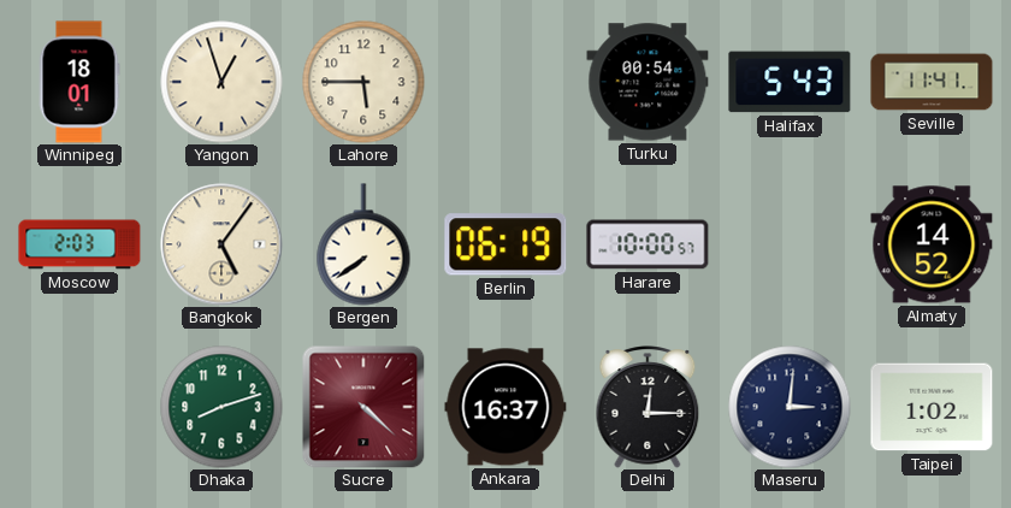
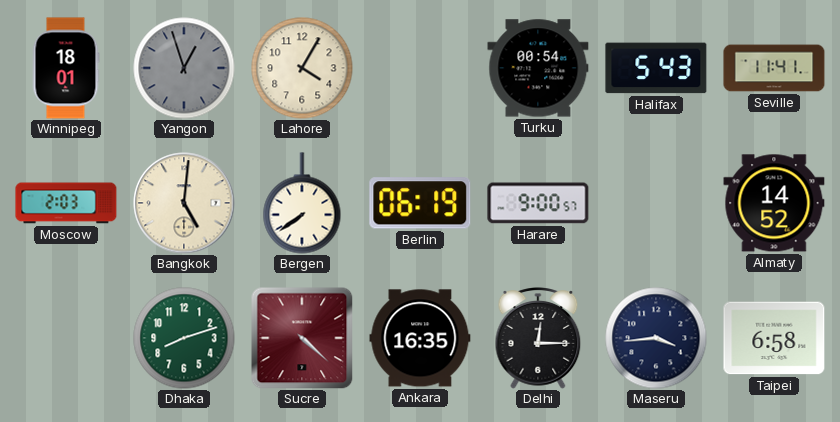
Yangon dial: cream -> grey
Lahore: 5:45 -> 4:05
Bangkok: 5:06 -> 5:01
Harare: 10:00 -> 9:00
Ankara: 16:37 -> 16:35
Maseru: 3:01 -> 3:44
Taipei: 1:02 -> 6:58
